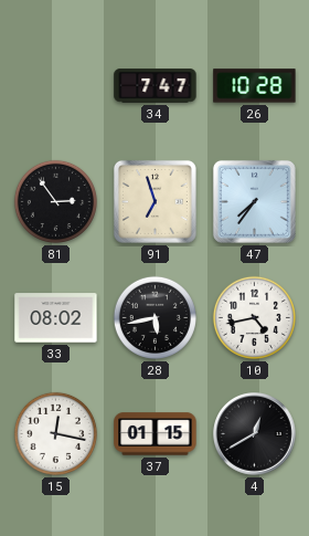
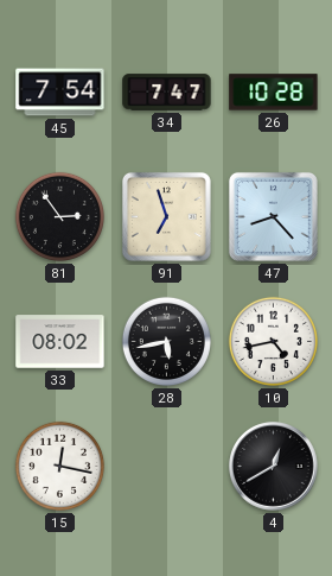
45: none -> 7:54
47: 7:36 -> 8:23
37: 01:15 -> none
